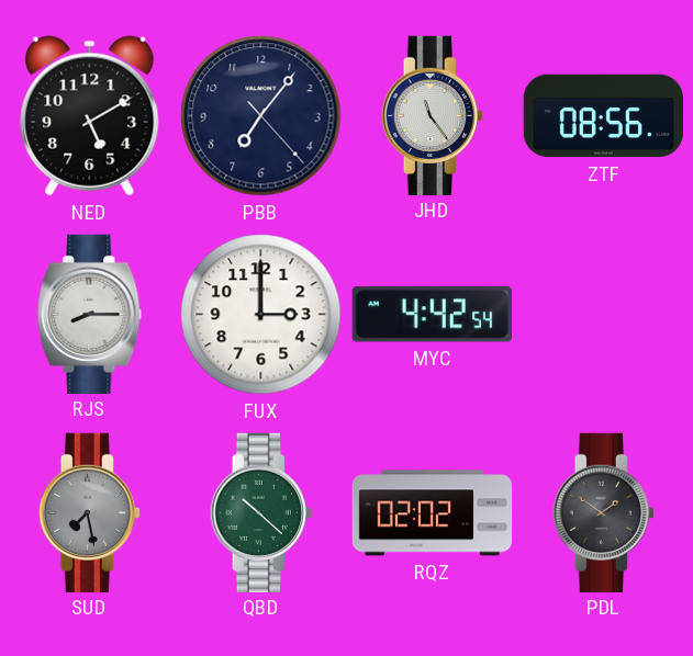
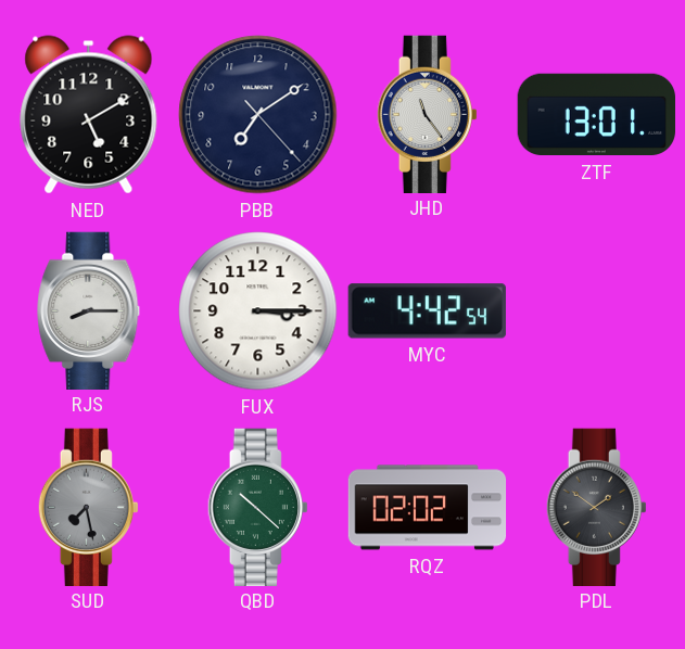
PBB: 7:06 -> 7:09
ZTF: 08:56 -> 13:01
FUX: 3:00 -> 3:15
